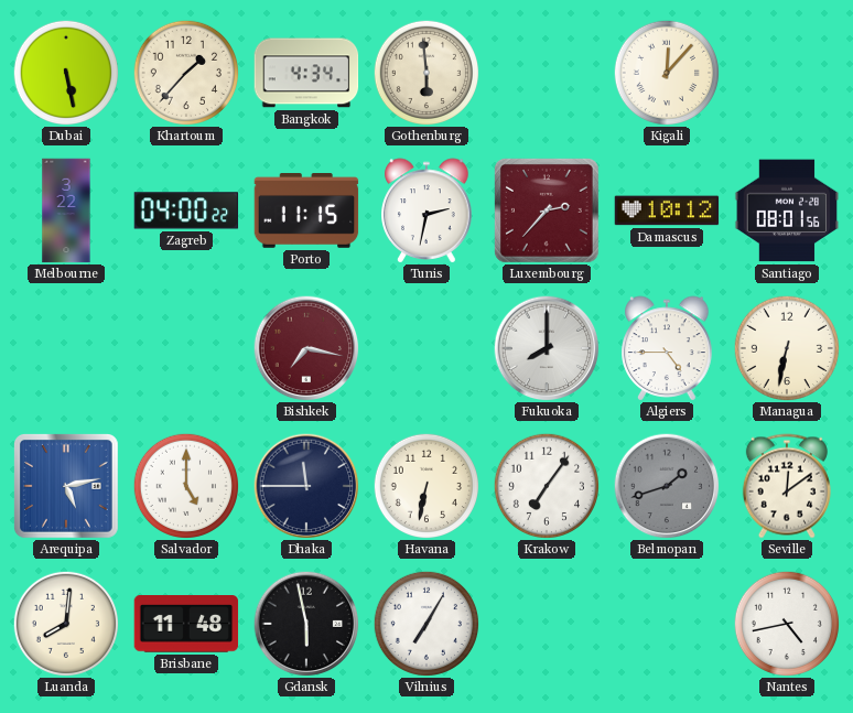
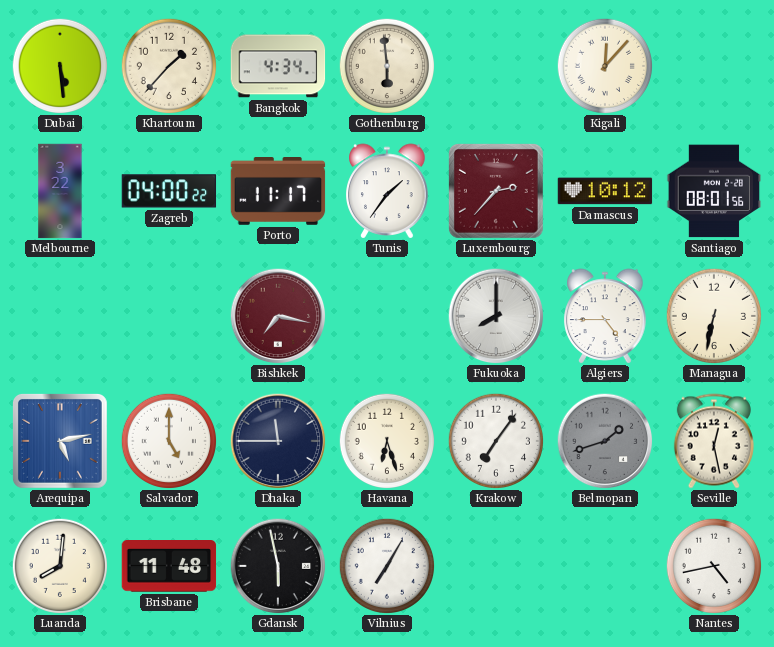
Dubai: 5:28 -> 5:29
Porto: 11:15 -> 11:17
Tunis: 2:32 -> 1:36
Havana: 6:32 -> 6:27
Seville: 12:09 -> 12:28
